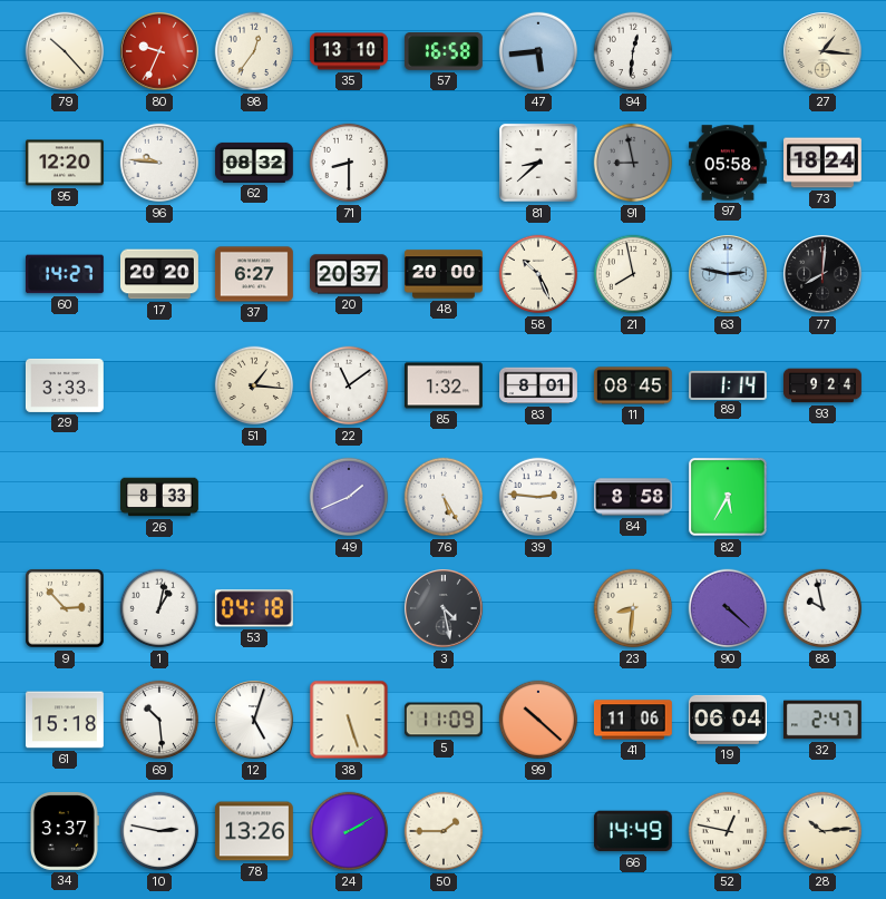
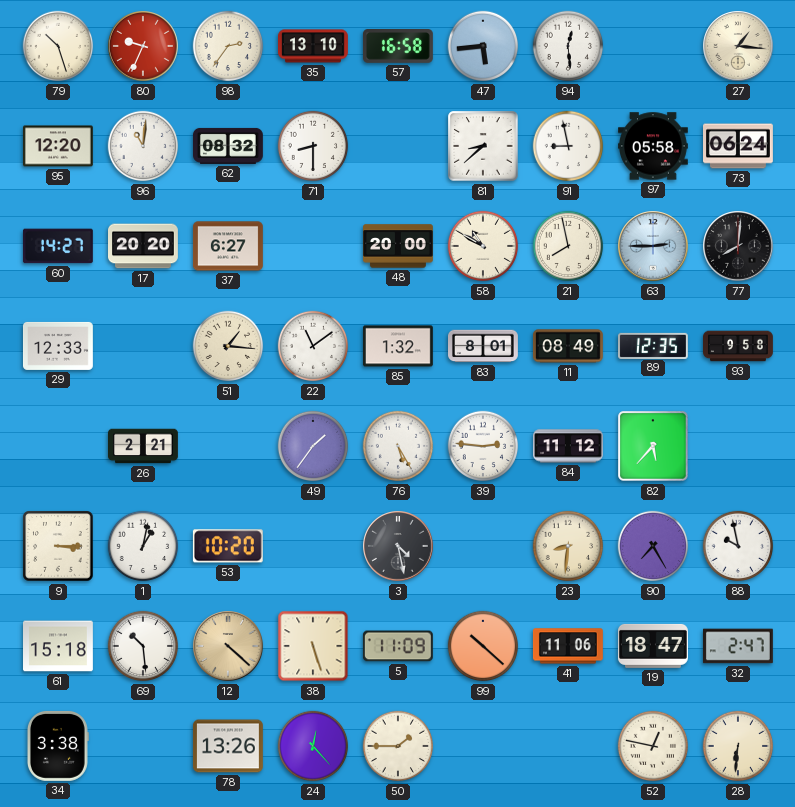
79: 10:23 -> 10:27
98: 12:36 -> 2:36
94: 12:31 -> 12:29
96: 9:46 -> 11:01
91 dial: grey -> white
73: 18:24 -> 06:24
20: 20:37 -> none
58: 10:26 -> 10:50
63: 2:47 -> 2:45
29: 3:33 -> 12:33
11: 08:45 -> 08:49
89: 1:14 -> 12:35
93: 9:24 -> 9:58
26: 8:33 -> 2:21
49: 1:41 -> 1:36
84: 8:58 -> 11:12
82: 5:35 -> 5:37
9: 2:53 -> 3:15
53: 04:18 -> 10:20
90: 4:22 -> 7:25
12: 5:03 -> 4:22
12 dial: white -> champagne
19: 06:04 -> 18:47
34: 3:37 -> 3:38
10: 2:47 -> none
24: 2:10 -> 12:23
66: 14:49 -> none
28: 10:14 -> 6:31
